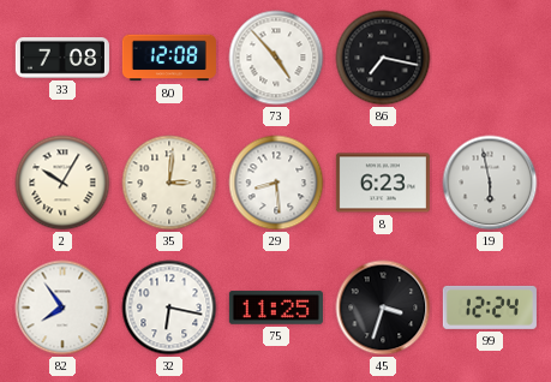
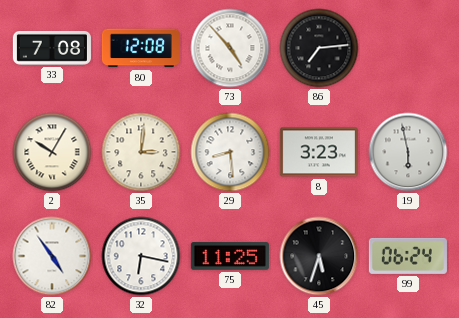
86: 7:17 -> 7:14
8: 6:23 -> 3:23
82: 7:54 -> 4:54
45: 3:33 -> 5:33
99: 12:24 -> 06:24
